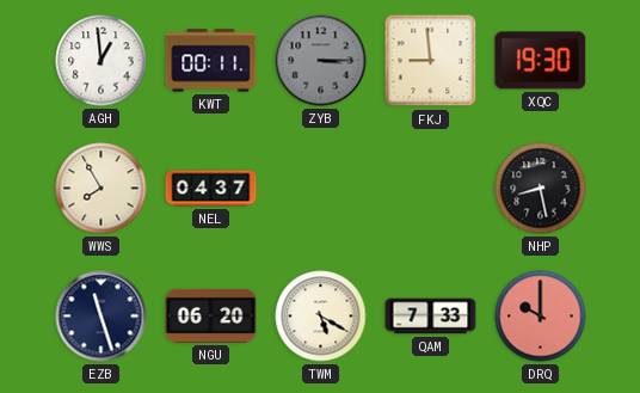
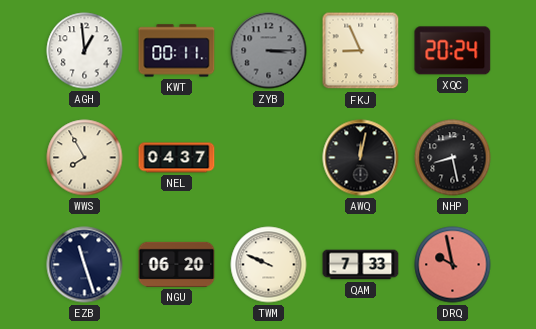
FKJ: 8:59 -> 8:56
XQC: 19:30 -> 20:24
AWQ: none -> 12:02
TWM: 5:20 -> 9:49
DRQ: 10:00 -> 9:58
